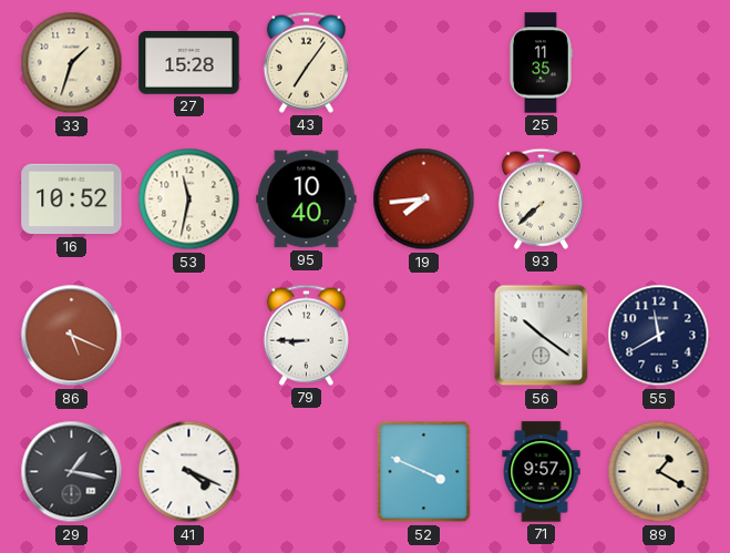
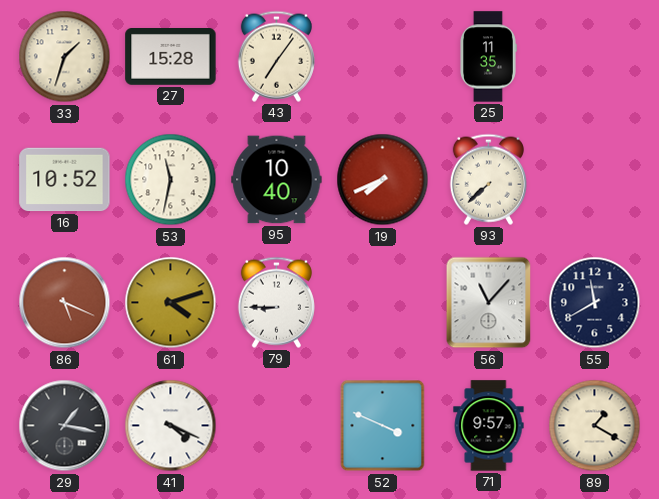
19: 7:44 -> 7:41
61: none -> 4:12
56: 10:21 -> 11:07
